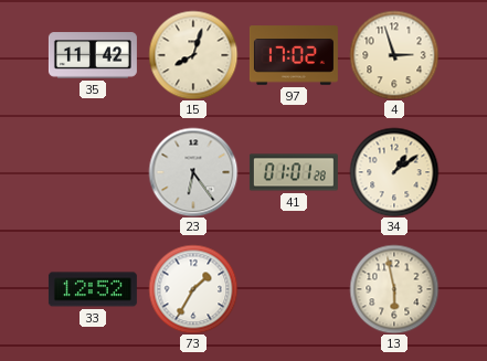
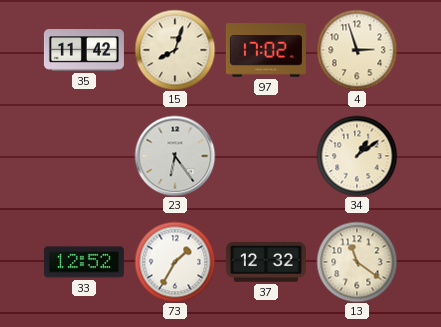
41: 01:01 -> none
37: none -> 12:32
13: 5:58 -> 11:21
